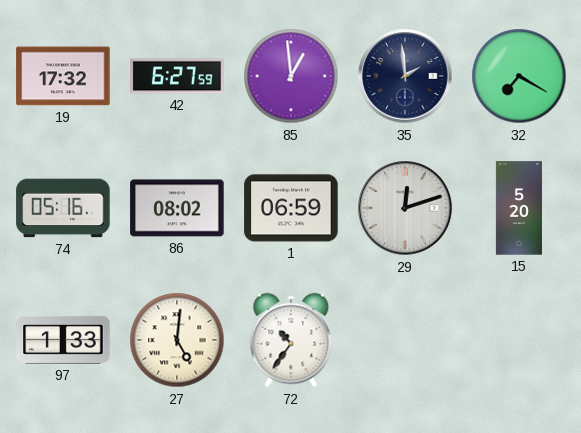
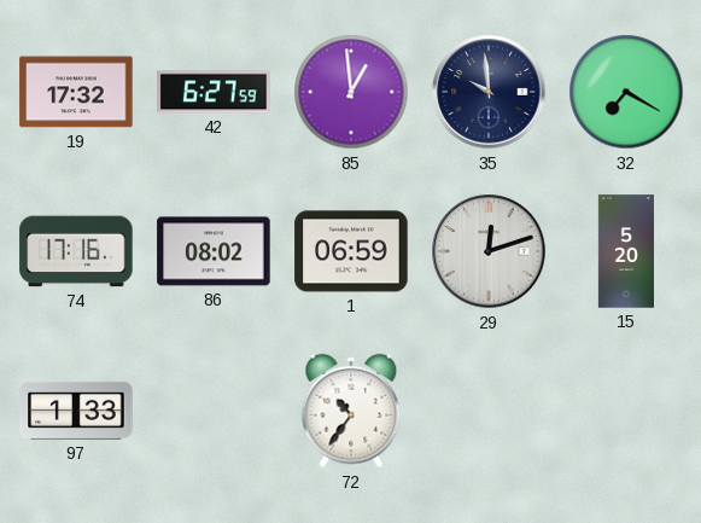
35: 1:59 -> 9:59
74: 05:16 -> 17:16
27: 5:01 -> none
